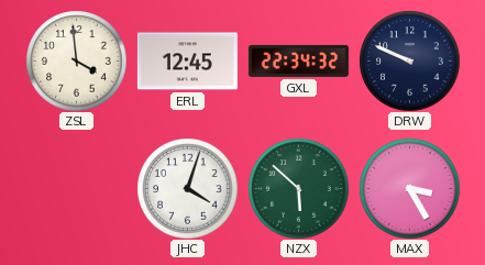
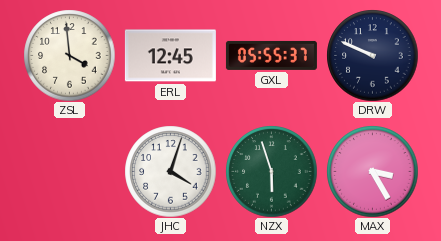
GXL: 22:34 -> 05:55
NZX: 5:52 -> 5:57
